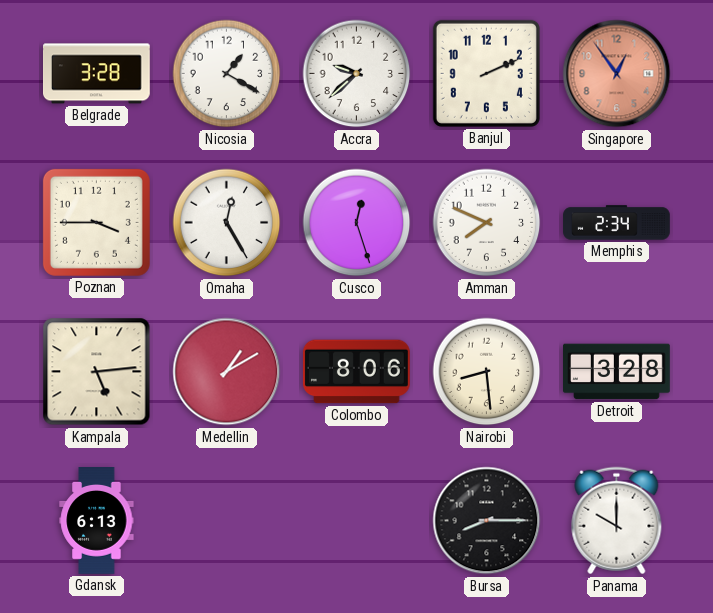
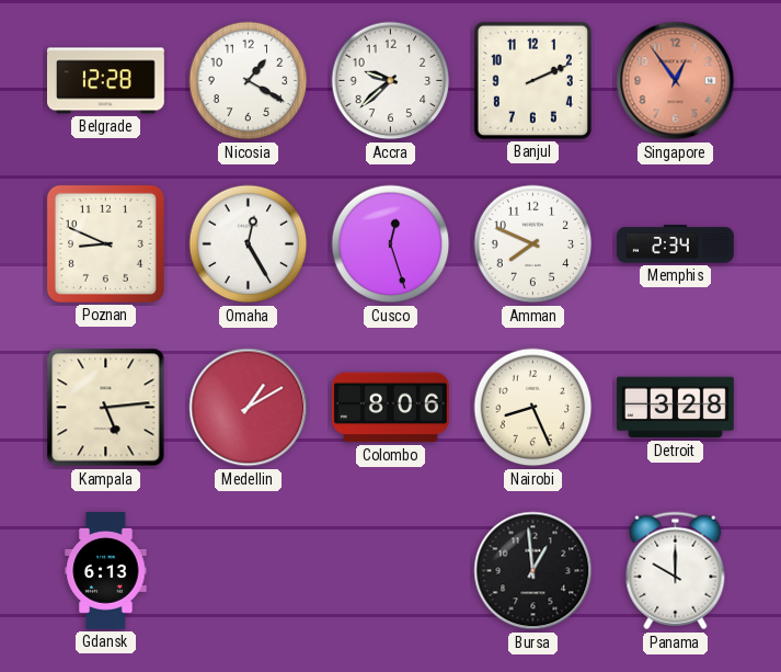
Belgrade: 3:28 -> 12:28
Poznan: 3:45 -> 8:49
Nairobi: 8:29 -> 8:26
Bursa: 8:15 -> 12:59
